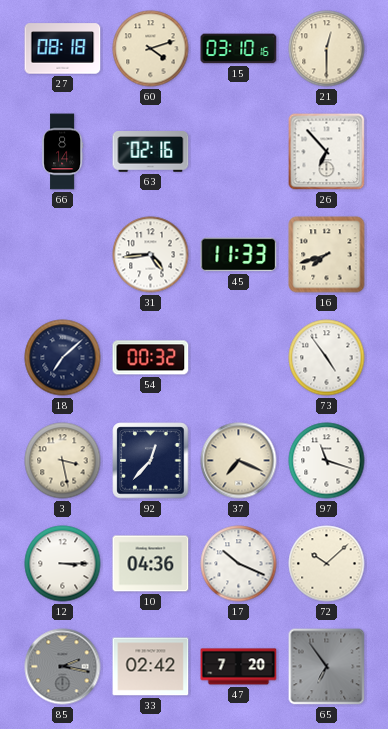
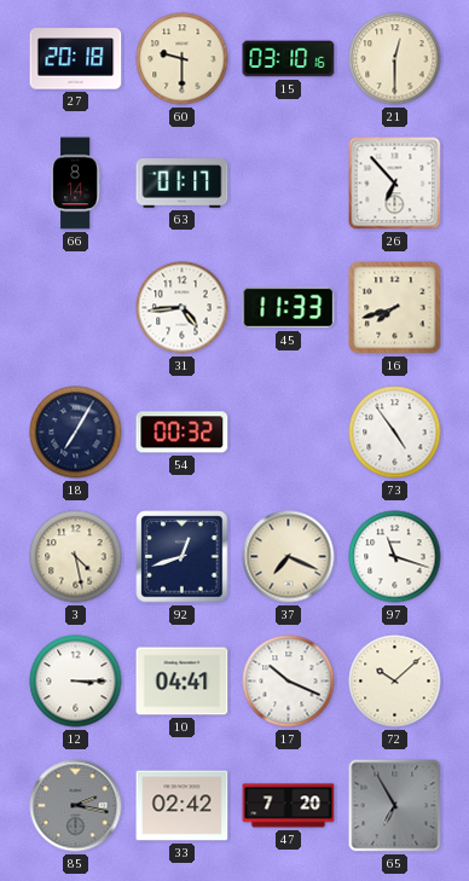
27: 08:18 -> 20:18
60: 4:12 -> 9:30
63: 02:16 -> 01:17
18: 7:08 -> 7:05
3: 3:28 -> 4:28
92: 12:37 -> 12:42
10: 04:36 -> 04:41
65: 6:54 -> 6:55
